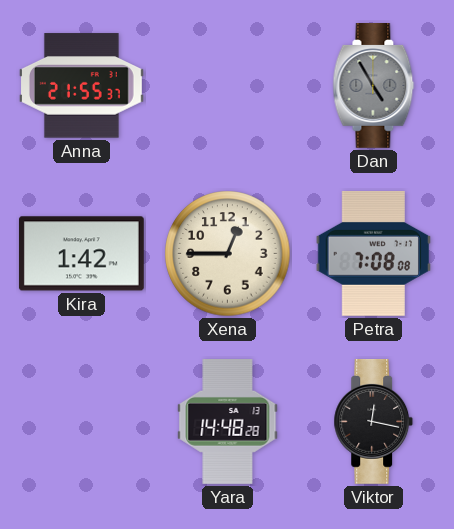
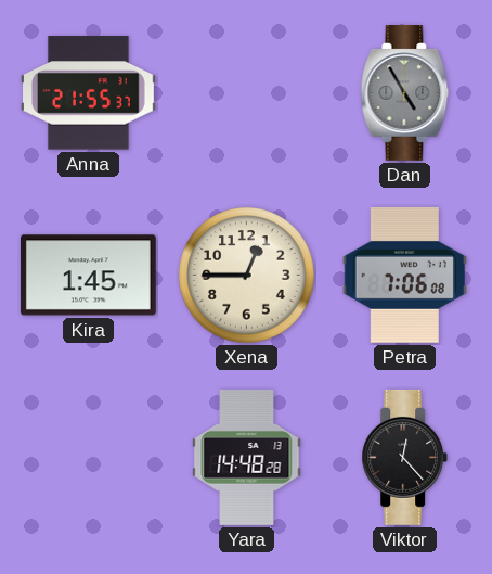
Kira: 1:42 -> 1:45
Petra: 7:08 -> 7:06
Viktor: 12:17 -> 12:23
